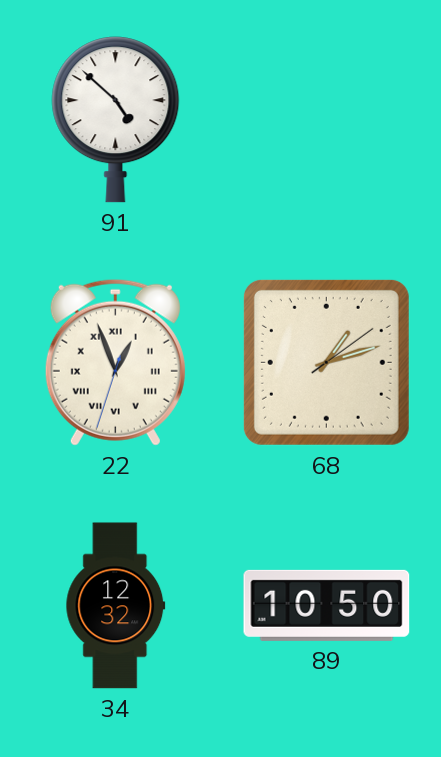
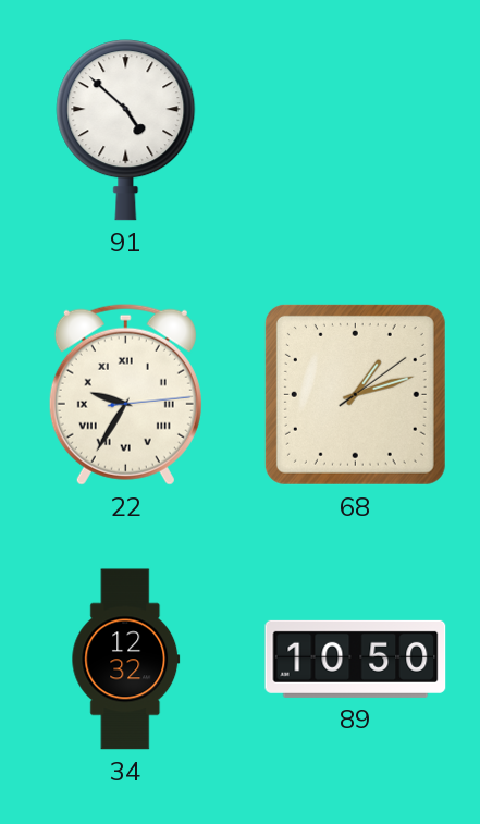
22: 12:56 -> 9:35
